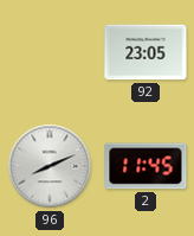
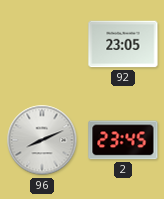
2: 11:45 -> 23:45
